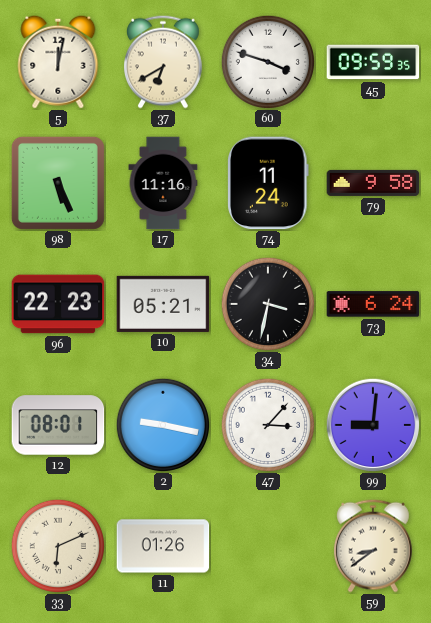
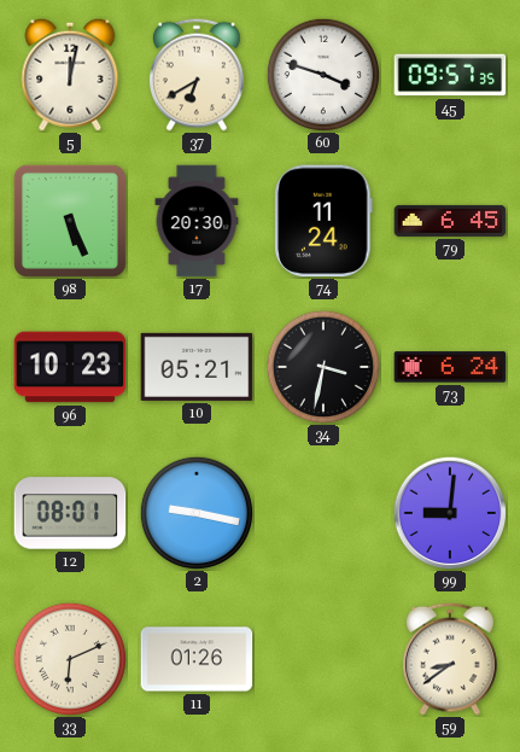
45: 09:59 -> 09:57
17: 11:16 -> 20:30
79: 9:58 -> 6:45
96: 22:23 -> 10:23
47: 3:07 -> none
